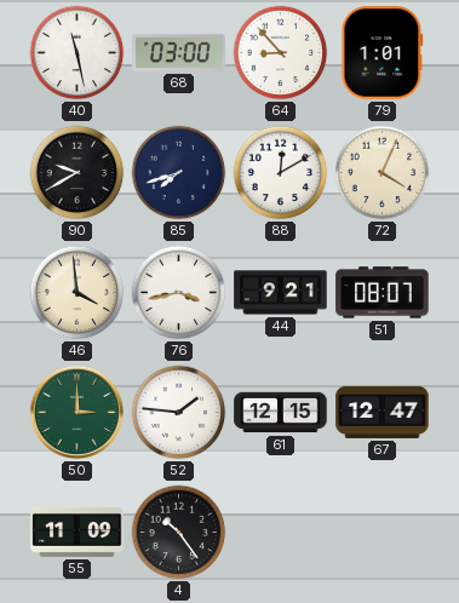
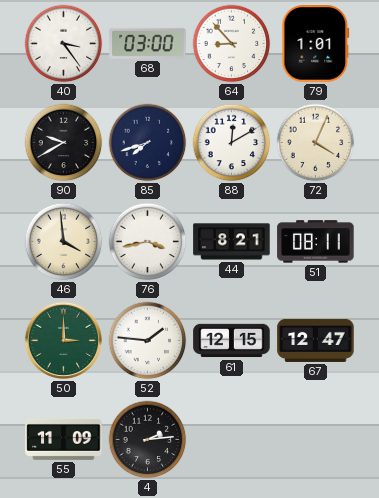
40: 11:28 -> 3:24
44: 9:21 -> 8:21
51: 08:07 -> 08:11
4: 10:24 -> 2:14
